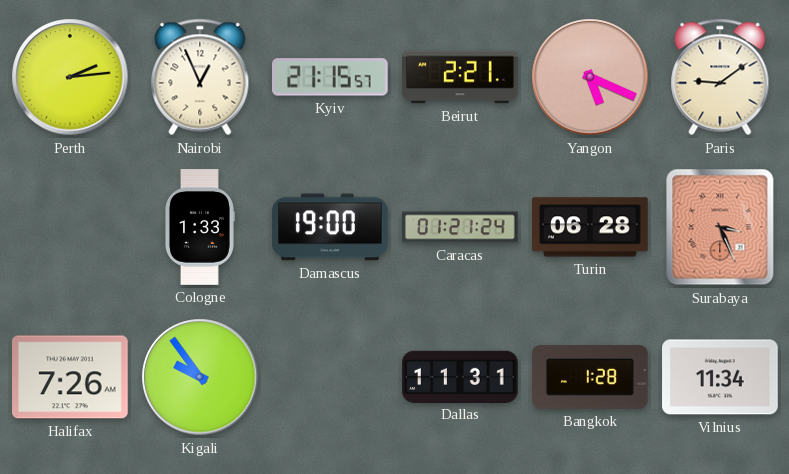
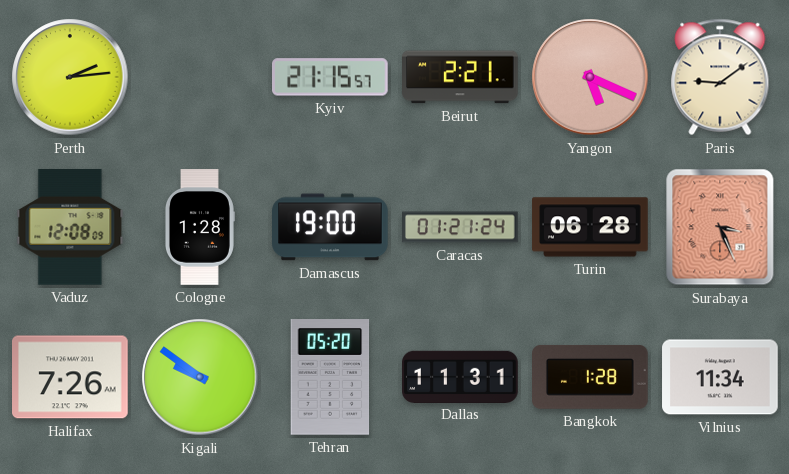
Nairobi: 12:56 -> none
Vaduz: none -> 12:08
Cologne: 1:33 -> 1:28
Kigali: 9:54 -> 9:51
Tehran: none -> 05:20
